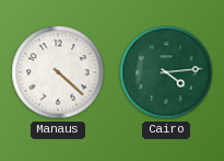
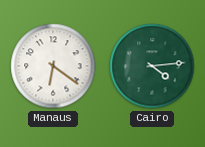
Manaus: 4:22 -> 6:21
